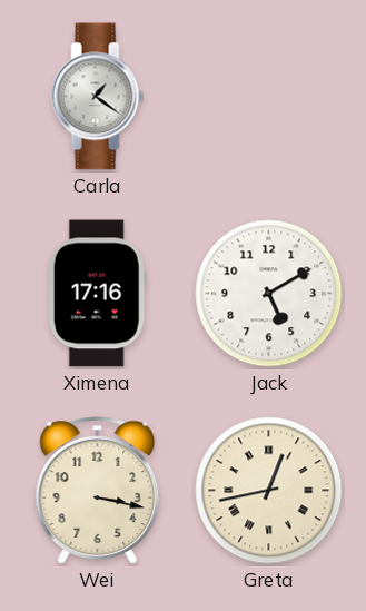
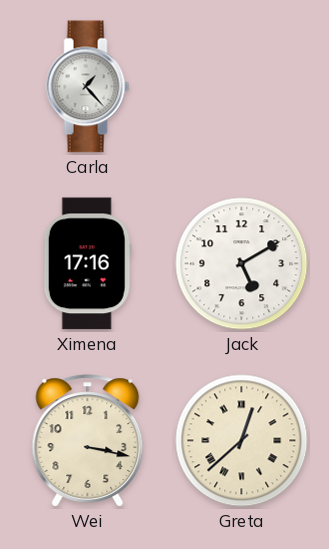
Carla: 1:21 -> 1:23
Greta: 12:43 -> 12:38
